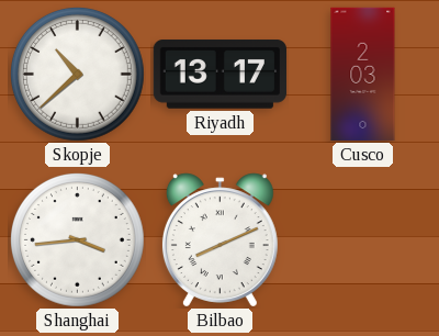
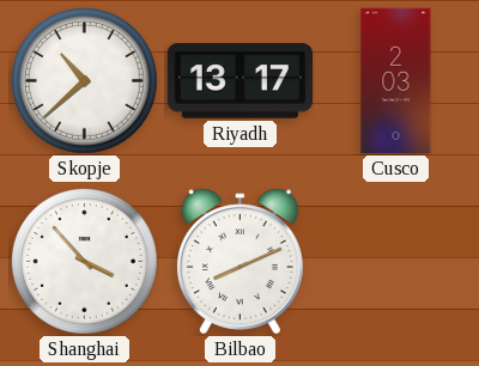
Shanghai: 3:44 -> 3:53
